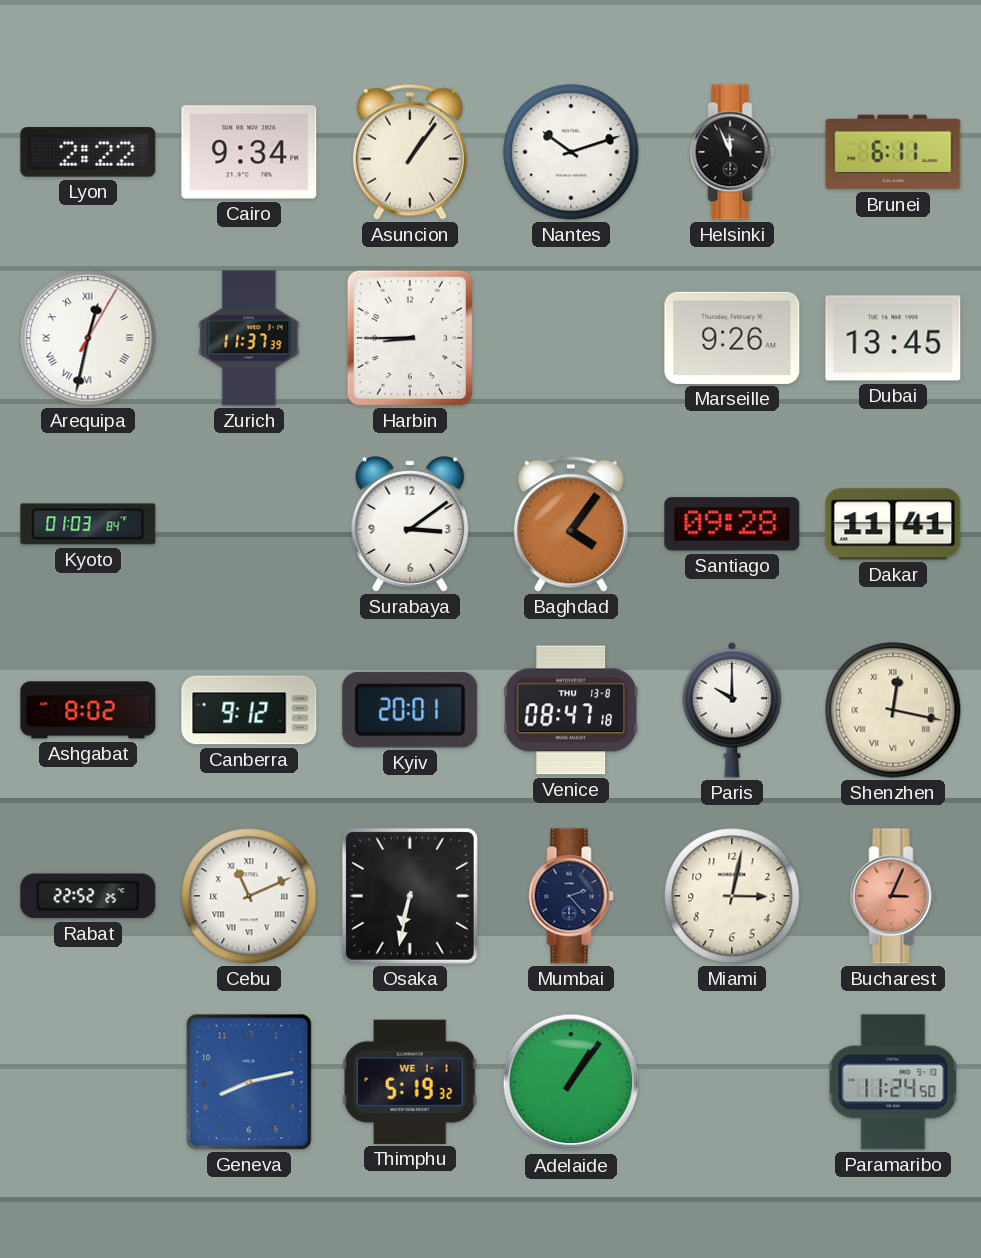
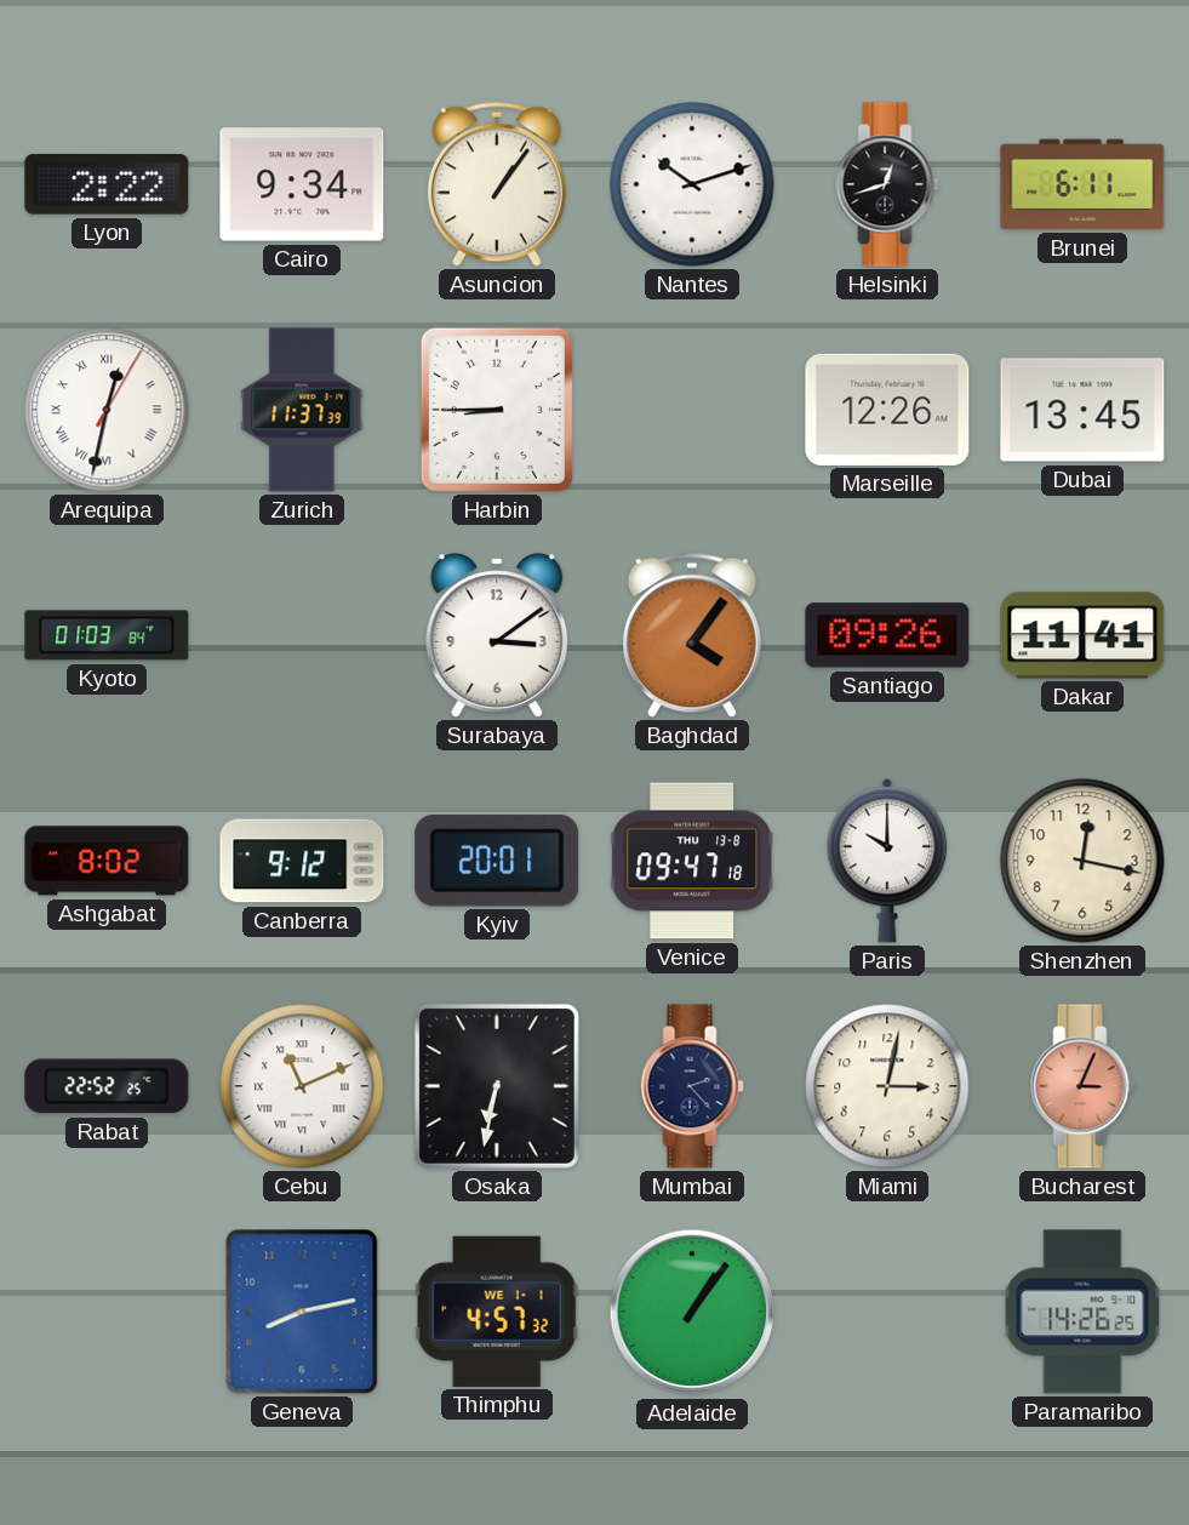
Helsinki: 11:56 -> 12:42
Marseille: 9:26 -> 12:26
Santiago: 09:28 -> 09:26
Venice: 08:47 -> 09:47
Shenzhen numerals: Roman -> Arabic
Thimphu: 5:19 -> 4:57
Paramaribo: 11:24 -> 14:26
